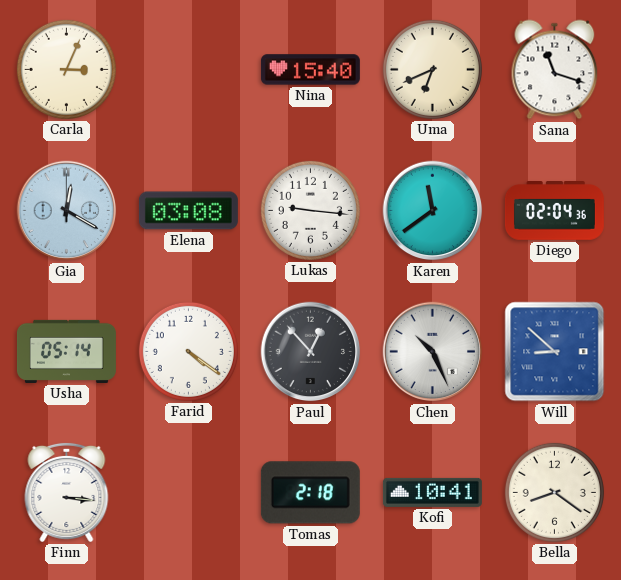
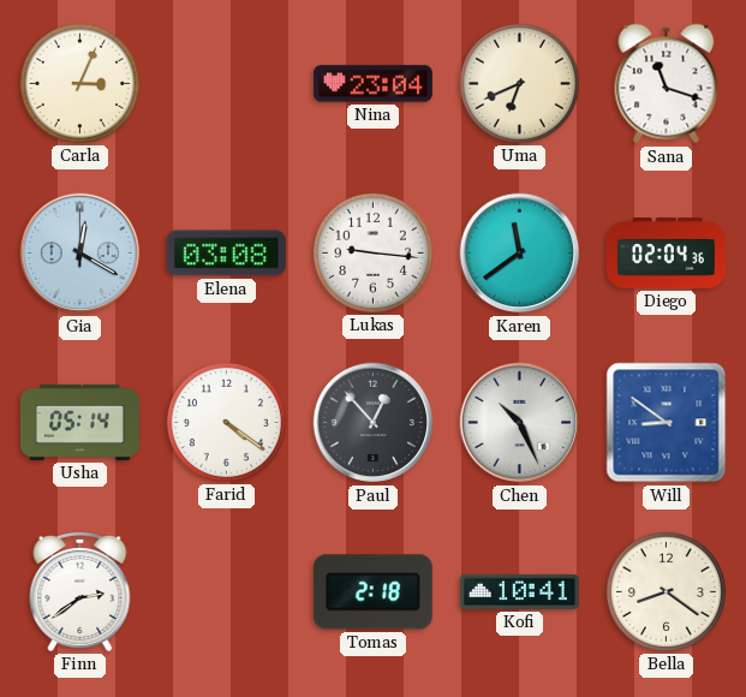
Nina: 15:40 -> 23:04
Will: 8:52 -> 8:51
Finn: 3:16 -> 2:39
